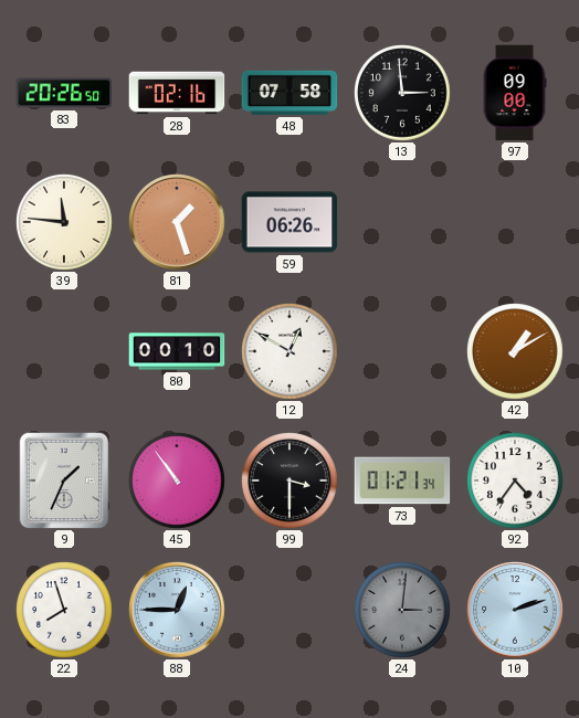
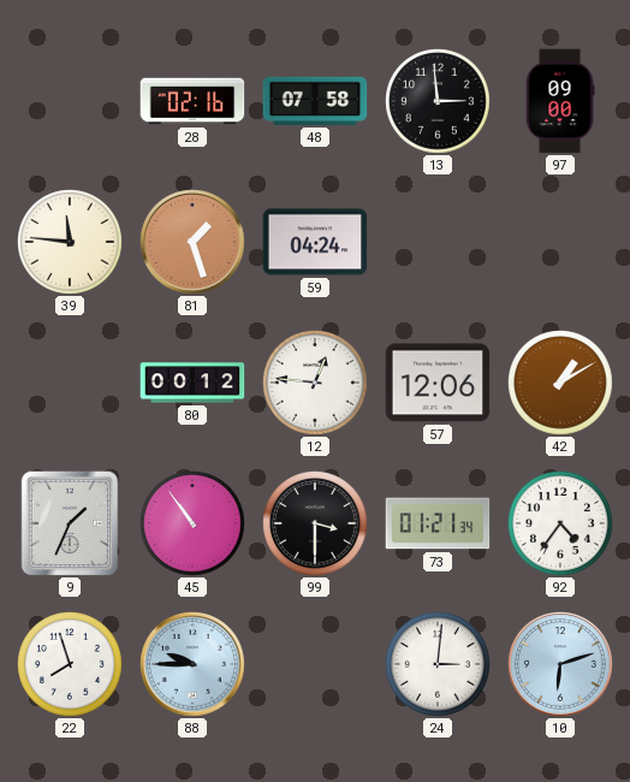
83: 20:26 -> none
59: 06:26 -> 04:24
80: 00:10 -> 00:12
12: 12:50 -> 12:46
57: none -> 12:06
88: 12:45 -> 9:45
24 dial: grey -> white
10: 2:12 -> 6:12
